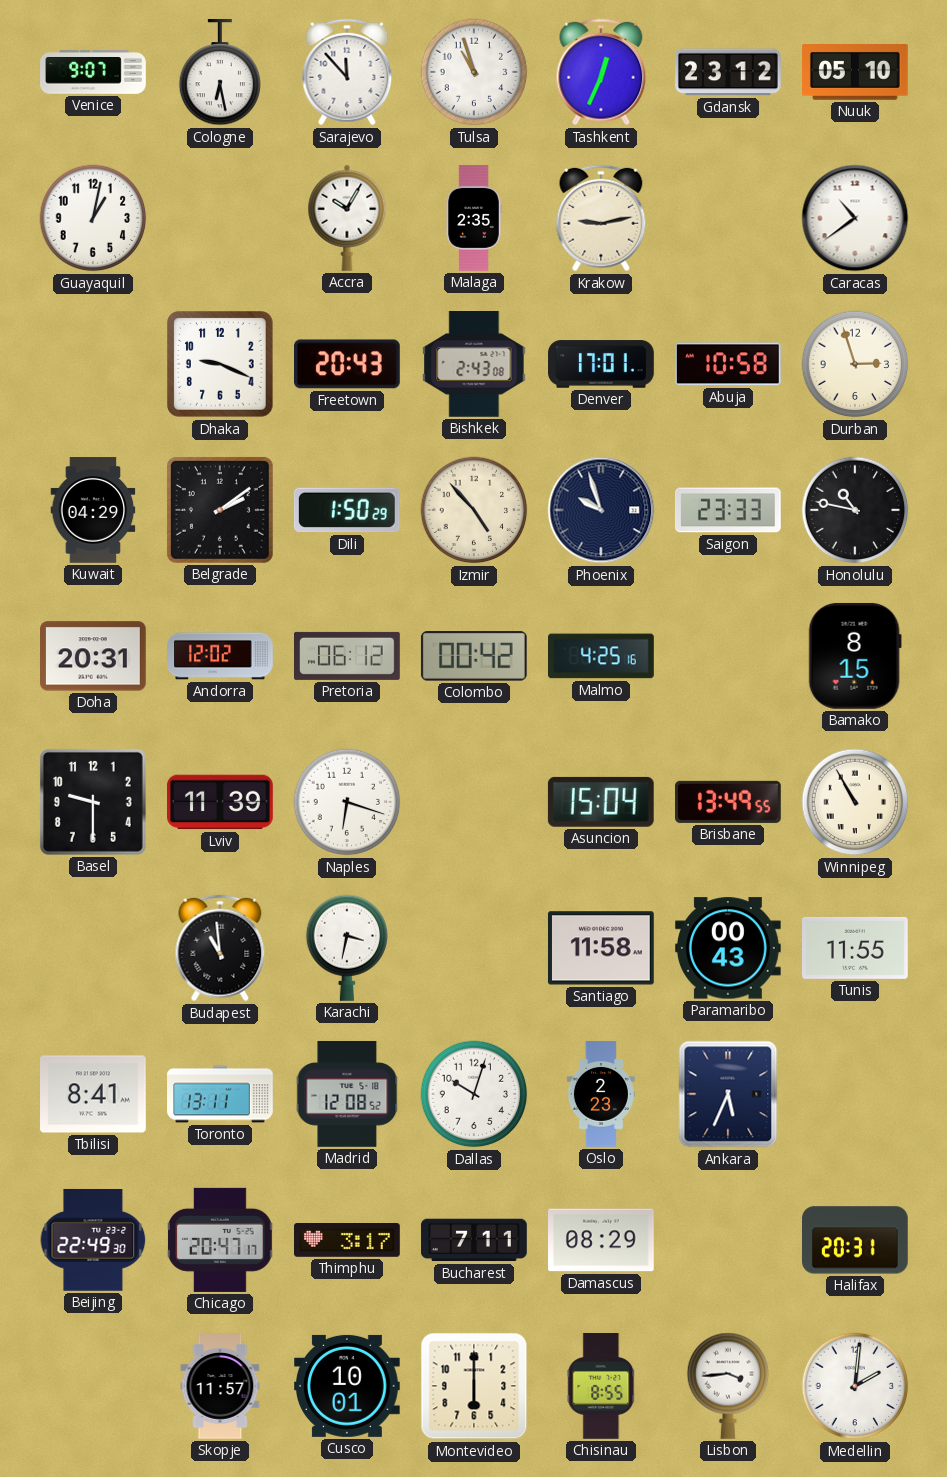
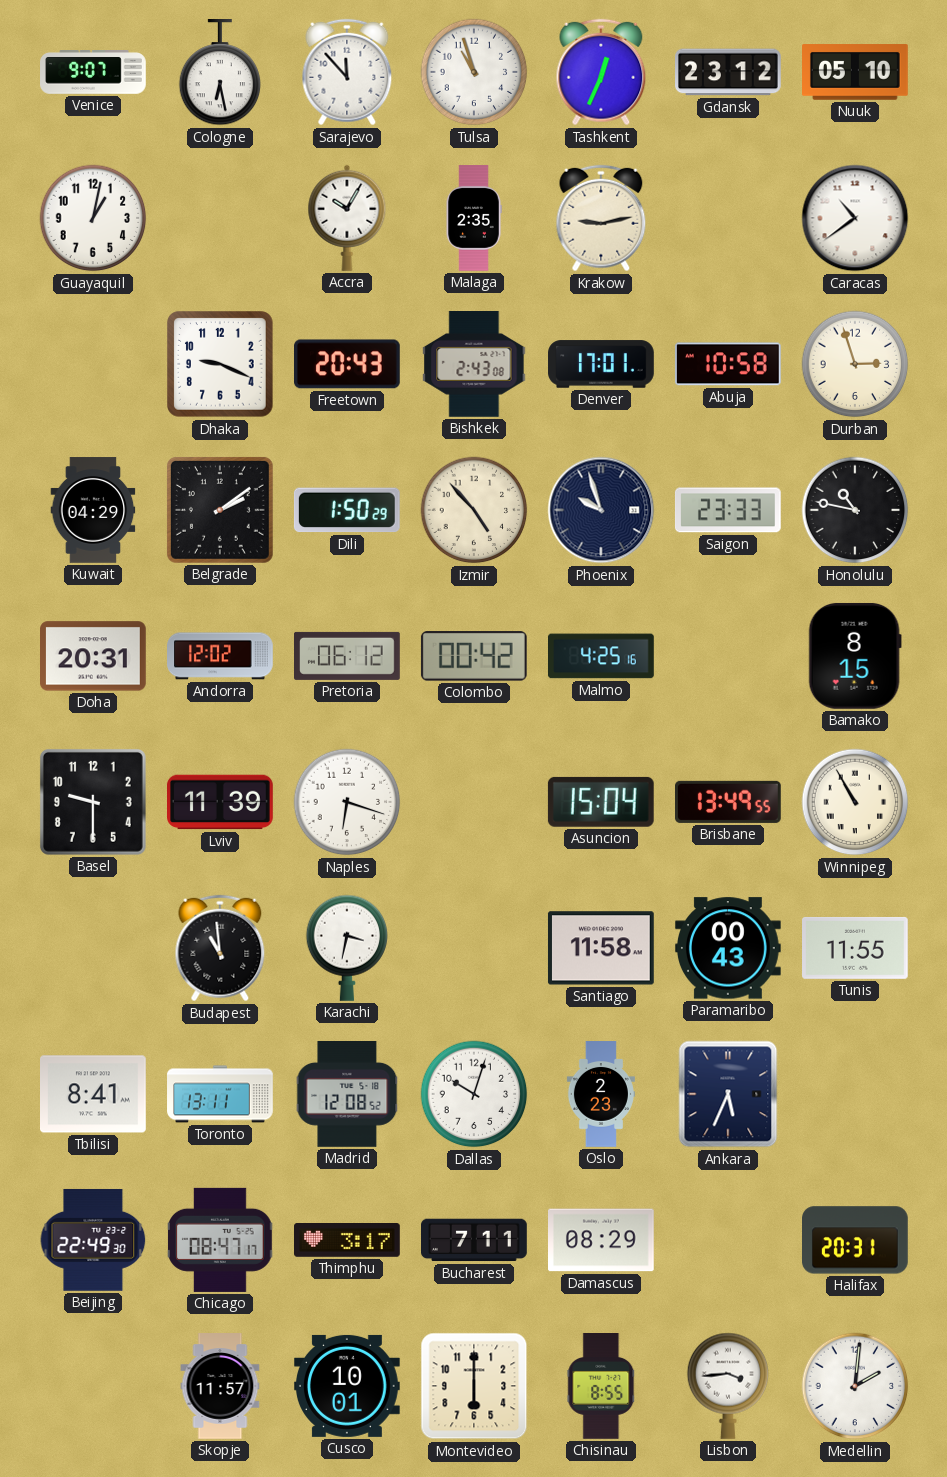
Chicago: 20:47 -> 08:47
